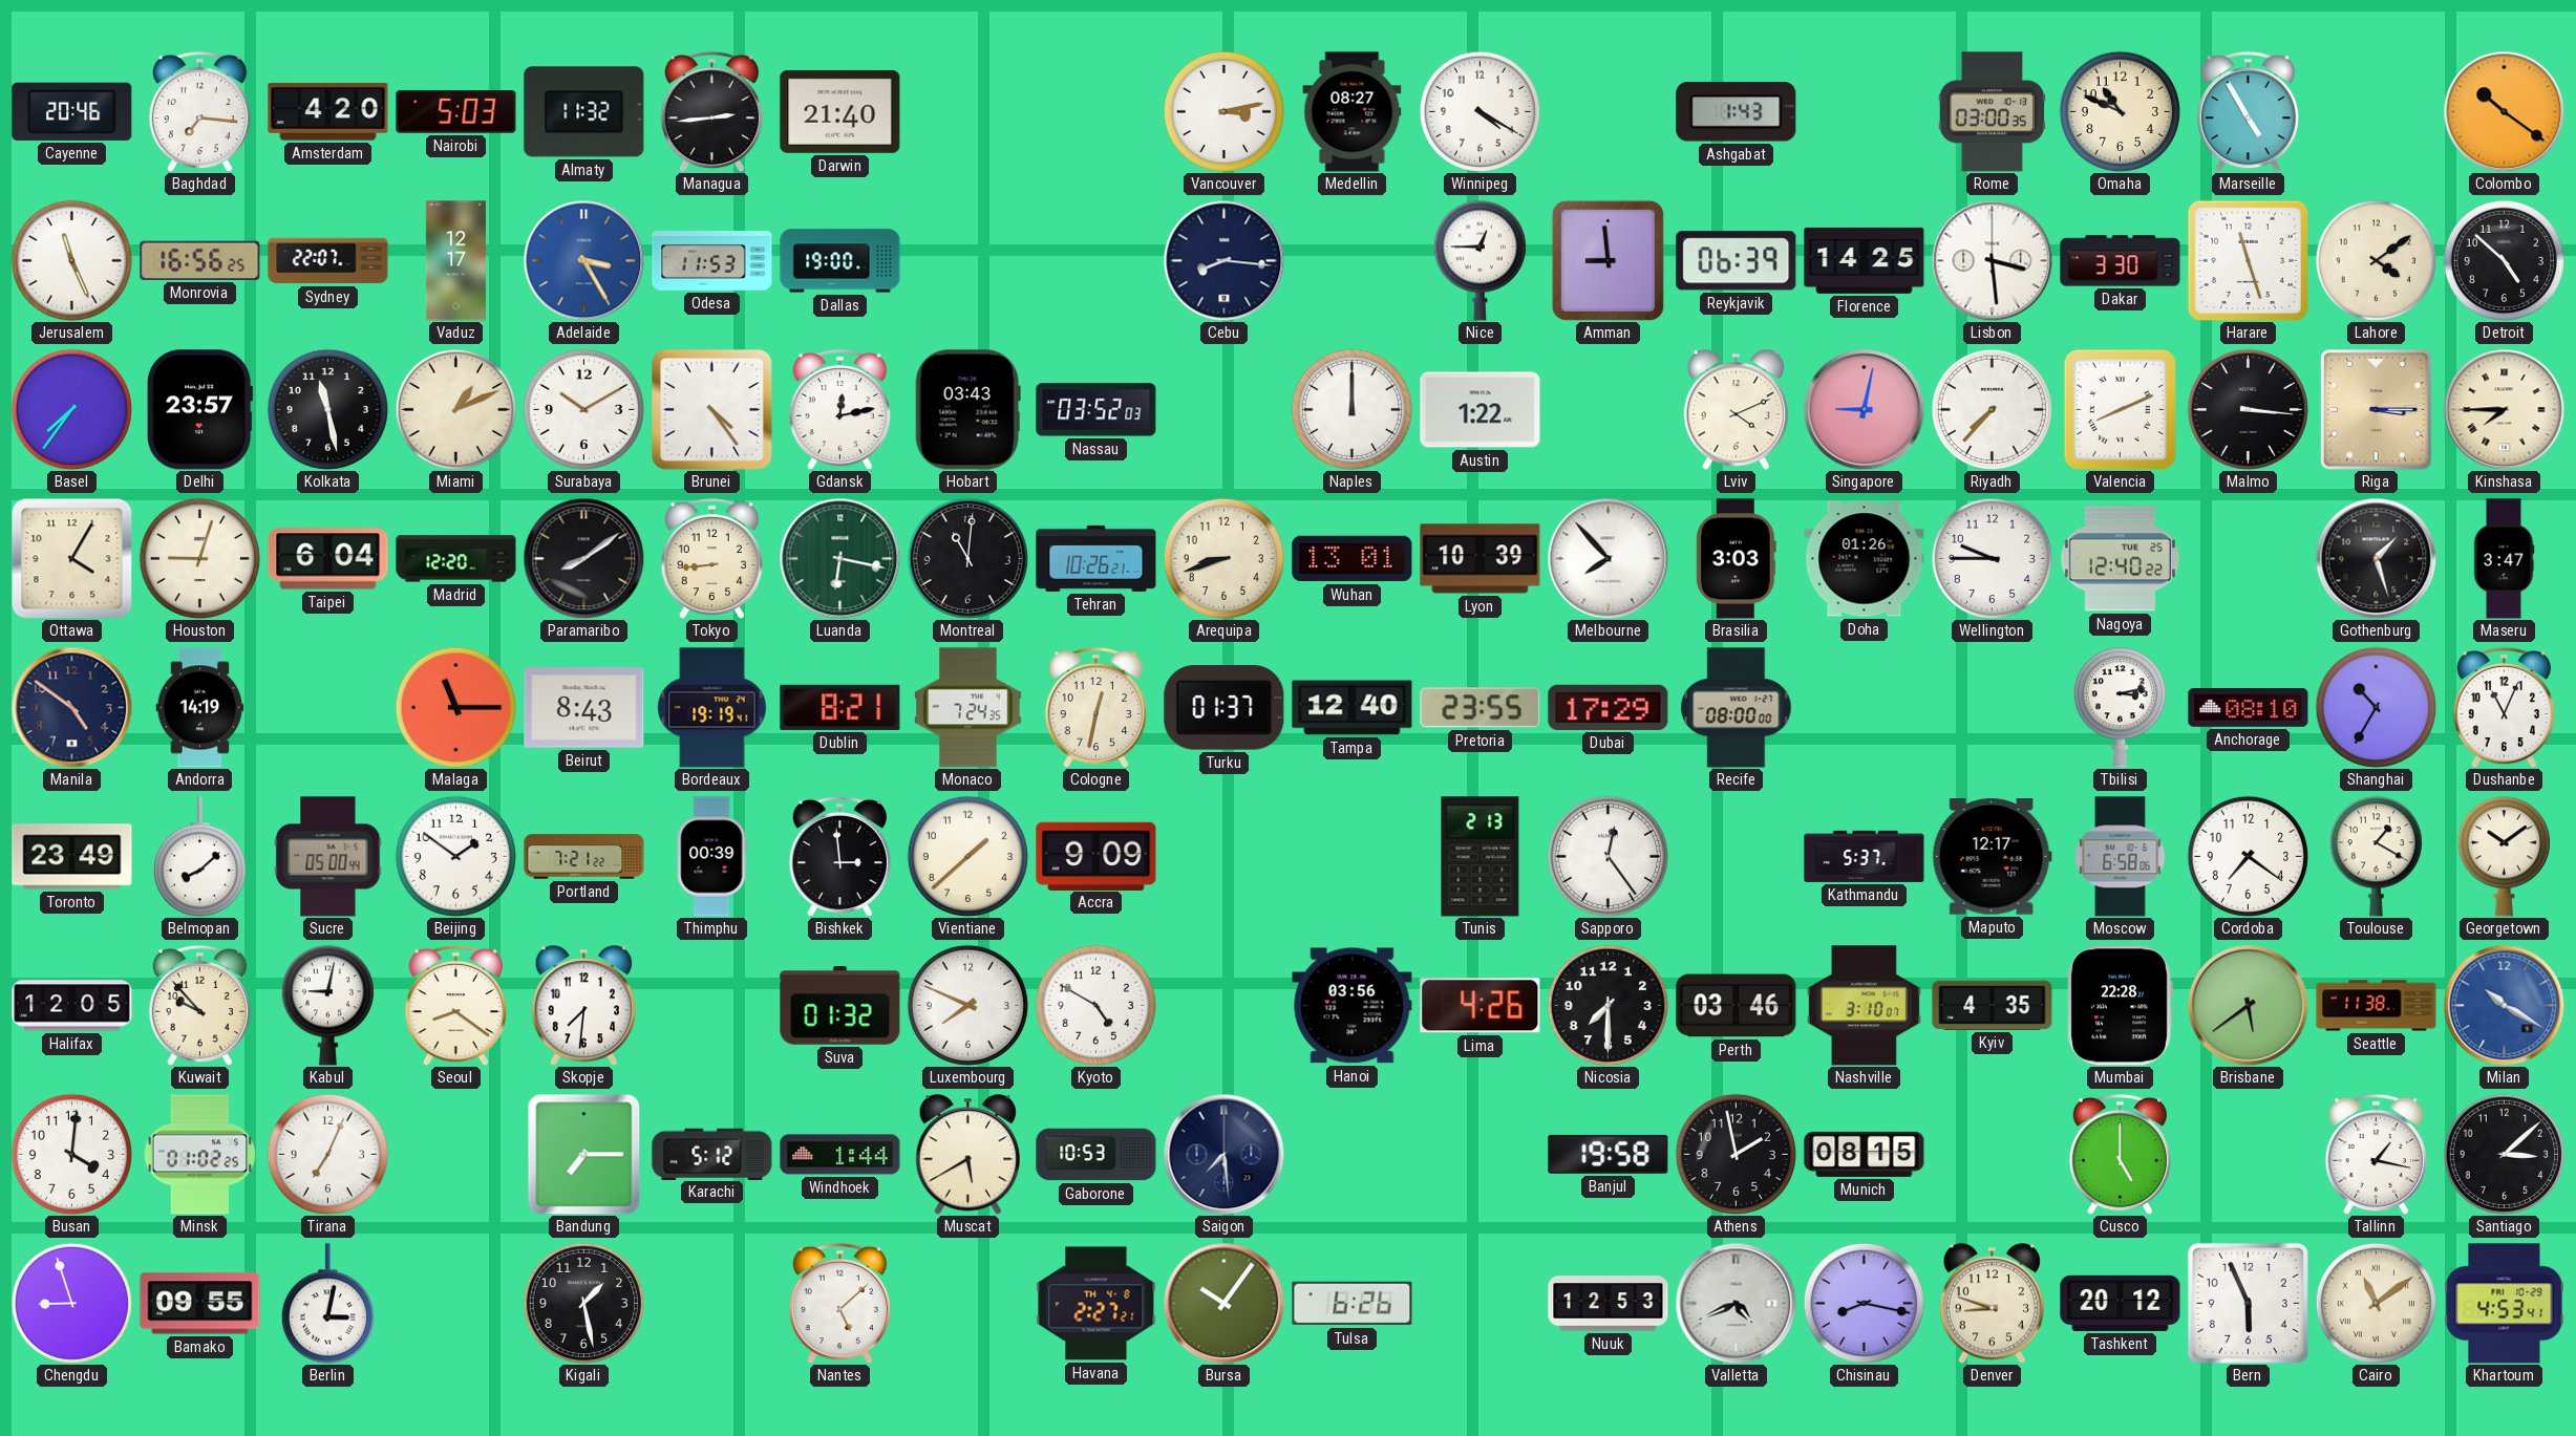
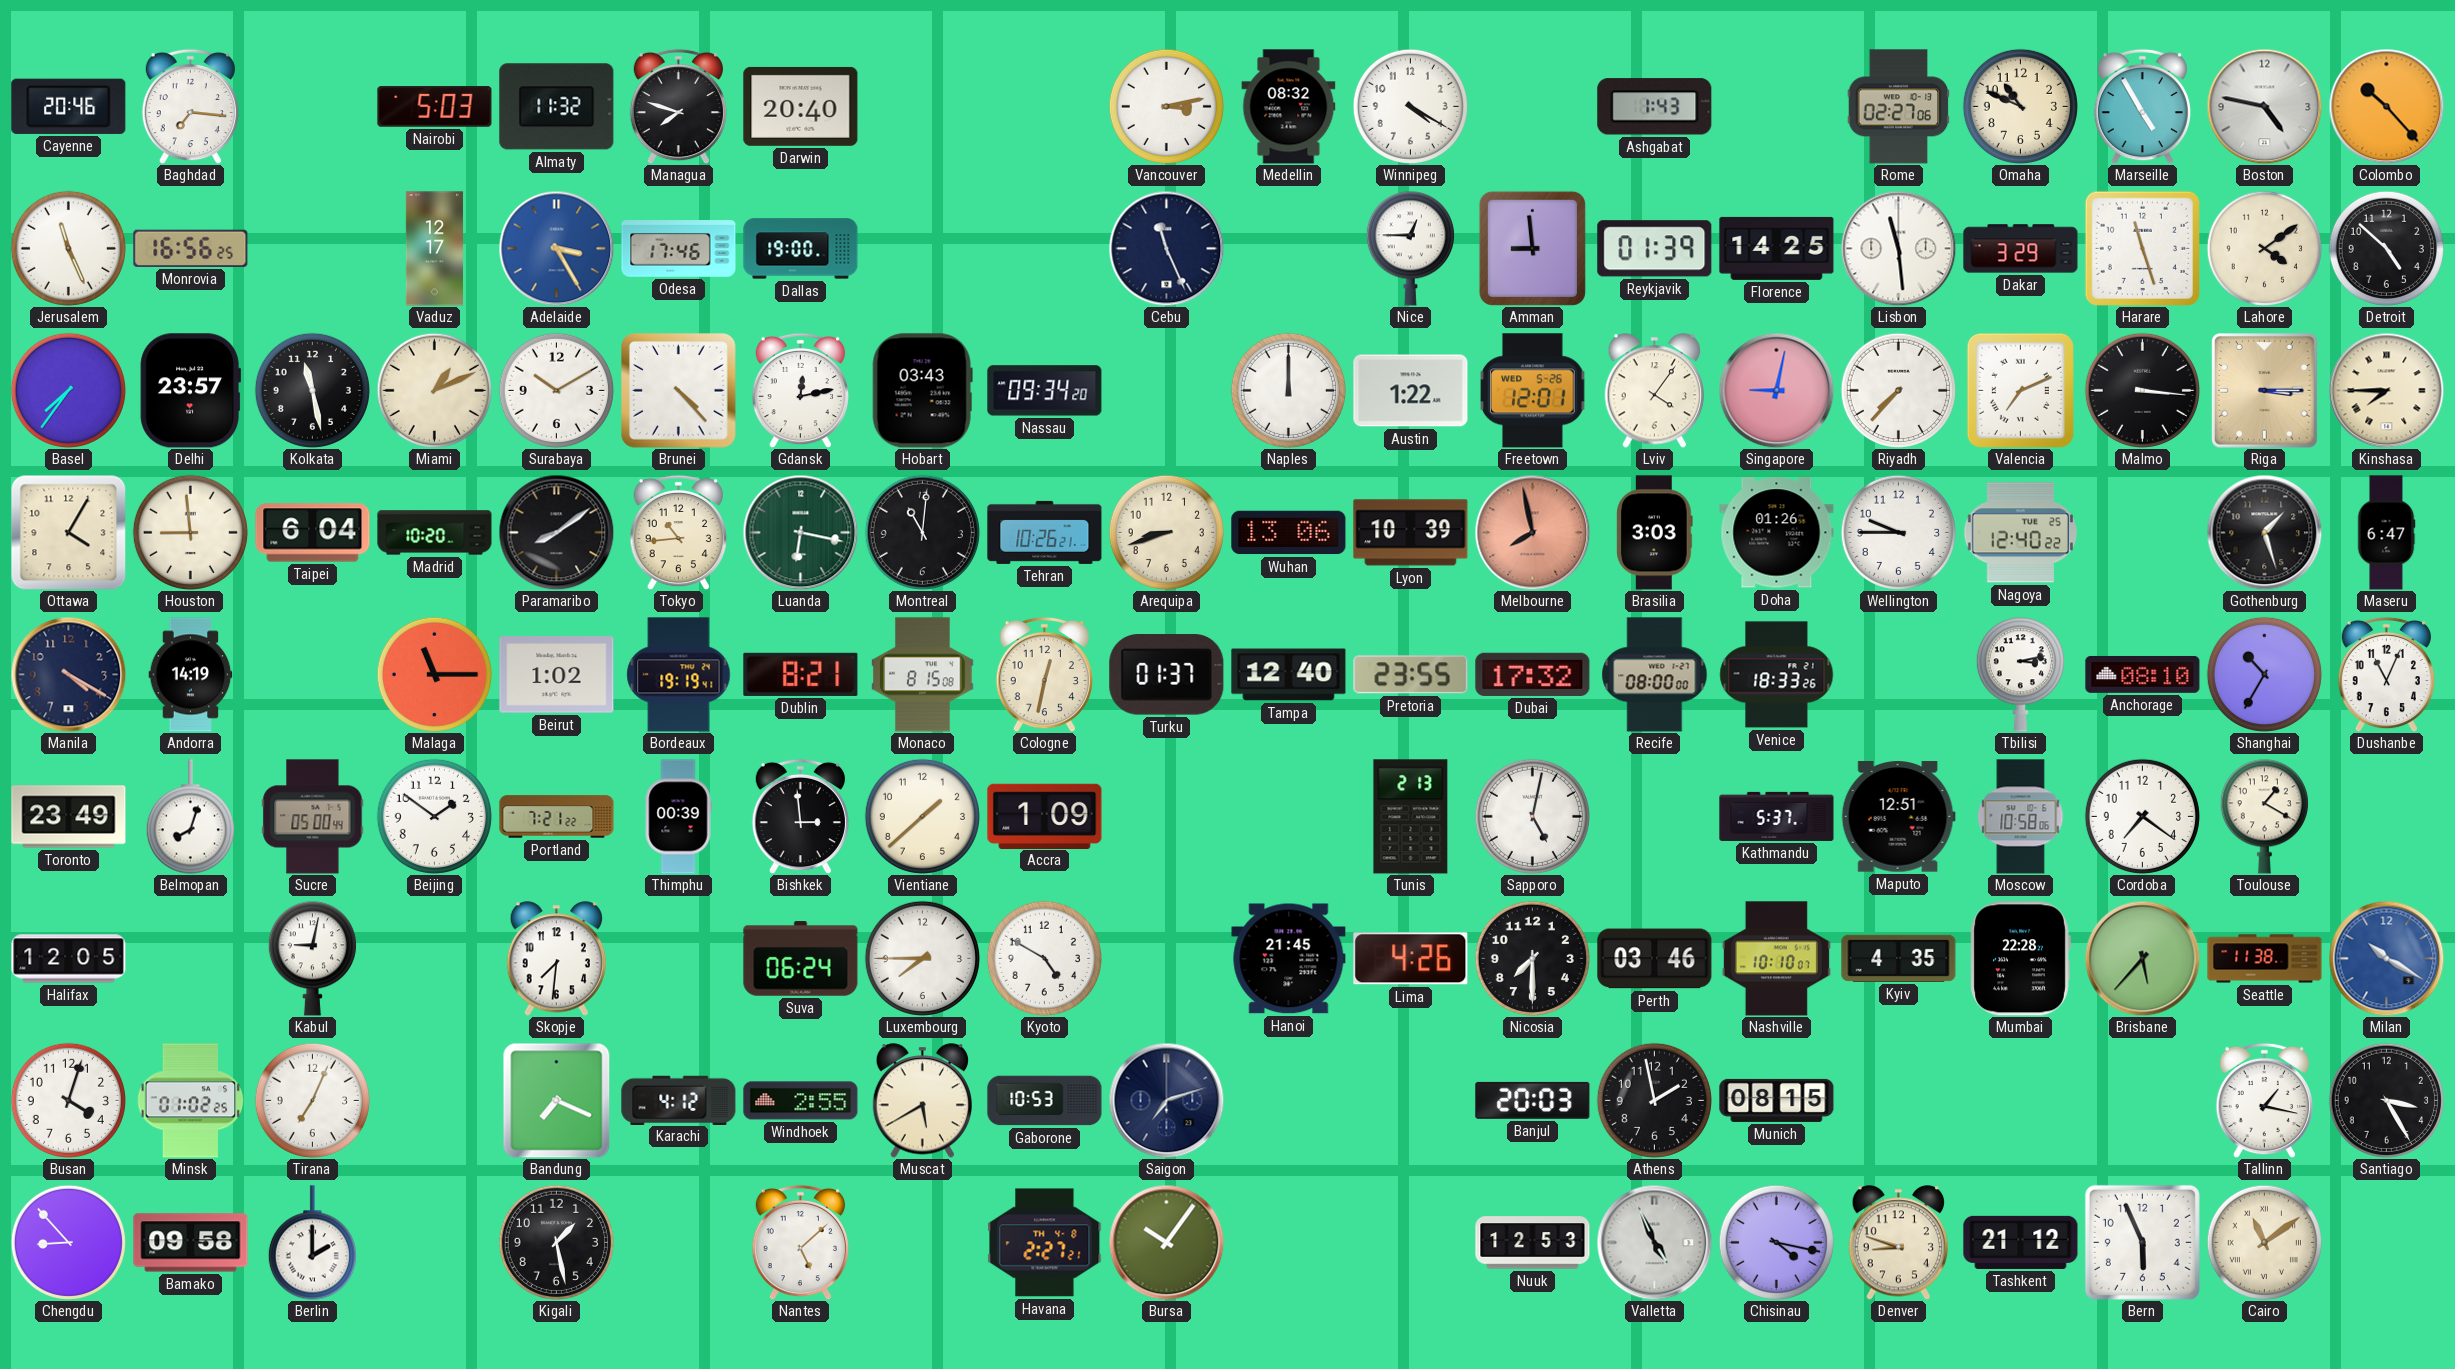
Amsterdam: 4:20 -> none
Managua: 2:44 -> 7:48
Darwin: 21:40 -> 20:40
Medellin: 08:27 -> 08:32
Rome: 03:00 -> 02:27
Boston: none -> 4:47
Colombo: 10:21 -> 10:23
Sydney: 22:07 -> none
Odesa: 11:53 -> 17:46
Cebu: 8:16 -> 11:26
Reykjavik: 06:39 -> 01:39
Lisbon: 3:29 -> 11:29
Dakar: 3:30 -> 3:29
Brunei: 4:24 -> 4:23
Nassau: 03:52 -> 09:34
Freetown: none -> 12:01
Lviv: 4:11 -> 4:06
Valencia: 8:11 -> 7:11
Houston: 9:03 -> 8:59
Madrid: 12:20 -> 10:20
Tokyo: 8:44 -> 10:44
Wuhan: 13:01 -> 13:06
Melbourne: 7:53 -> 7:58
Melbourne dial: white -> salmon
Maseru: 3:47 -> 6:47
Manila: 4:51 -> 4:20
Beirut: 8:43 -> 1:02
Monaco: 7:24 -> 8:15
Dubai: 17:29 -> 17:32
Venice: none -> 18:33
Belmopan: 8:08 -> 8:03
Accra: 9:09 -> 1:09
Sapporo: 12:24 -> 5:02
Maputo: 12:17 -> 12:51
Moscow: 6:58 -> 10:58
Georgetown: 10:09 -> none
Kuwait: 9:53 -> none
Seoul: 8:21 -> none
Suva: 01:32 -> 06:24
Luxembourg: 7:49 -> 7:45
Hanoi: 03:56 -> 21:45
Nashville: 3:10 -> 10:10
Brisbane: 5:39 -> 5:37
Busan: 4:01 -> 4:03
Bandung: 7:15 -> 7:19
Karachi: 5:12 -> 4:12
Windhoek: 1:44 -> 2:55
Saigon: 7:29 -> 7:12
Banjul: 19:58 -> 20:03
Cusco: 5:00 -> none
Santiago: 3:08 -> 3:25
Chengdu: 8:57 -> 8:53
Bamako: 09:55 -> 09:58
Berlin: 3:02 -> 2:00
Tulsa: 6:26 -> none
Valletta: 4:41 -> 4:56
Chisinau: 8:17 -> 4:17
Tashkent: 20:12 -> 21:12
Khartoum: 4:53 -> none
